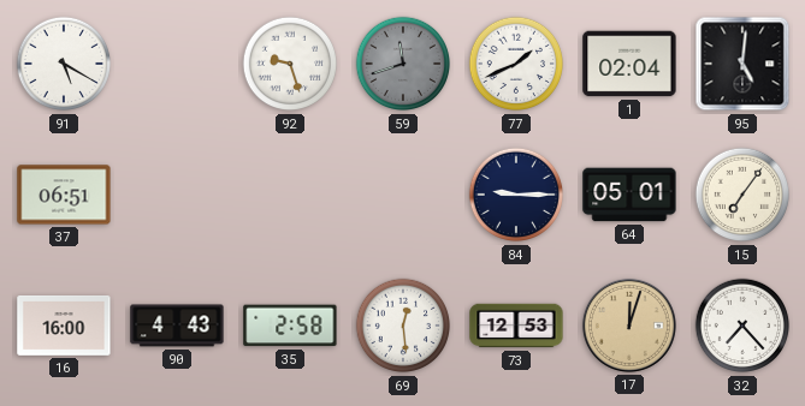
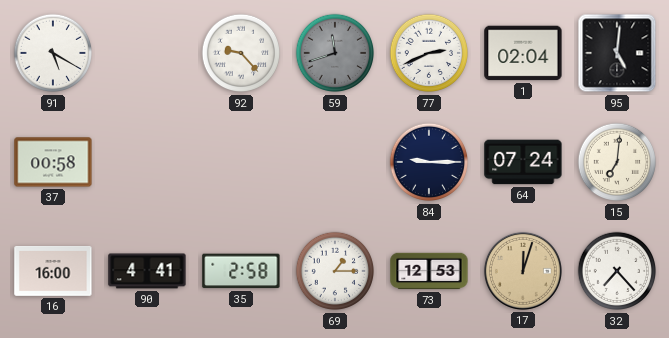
92: 9:27 -> 9:23
77: 1:41 -> 2:41
37: 06:51 -> 00:58
64: 05:01 -> 07:24
15: 7:06 -> 7:01
90: 4:43 -> 4:41
69: 12:29 -> 1:15
